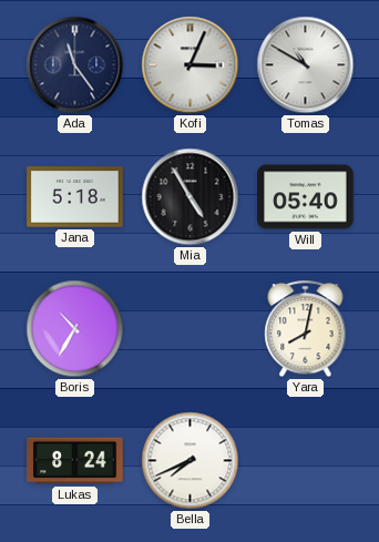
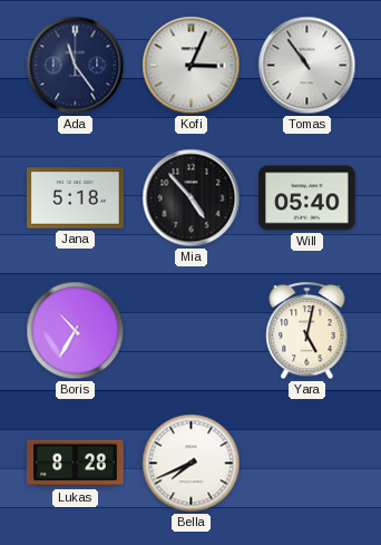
Tomas: 10:50 -> 10:54
Mia: 4:55 -> 4:53
Yara: 8:02 -> 5:02
Lukas: 8:24 -> 8:28
